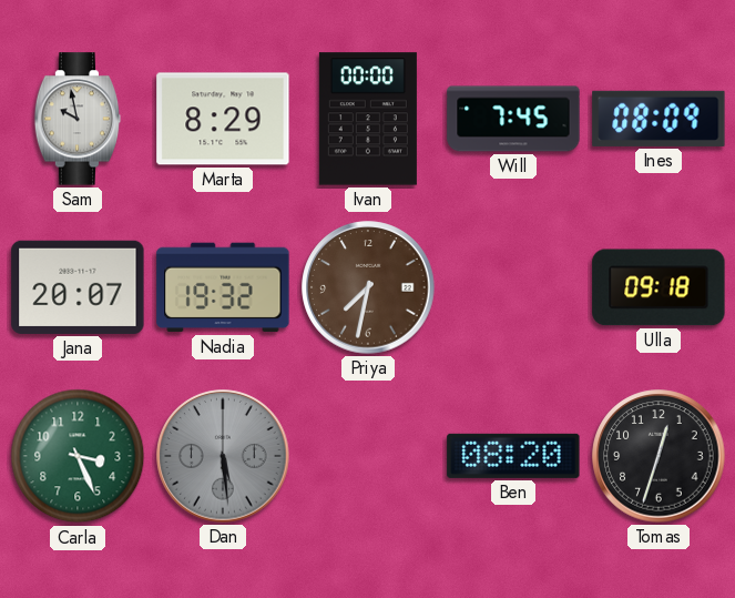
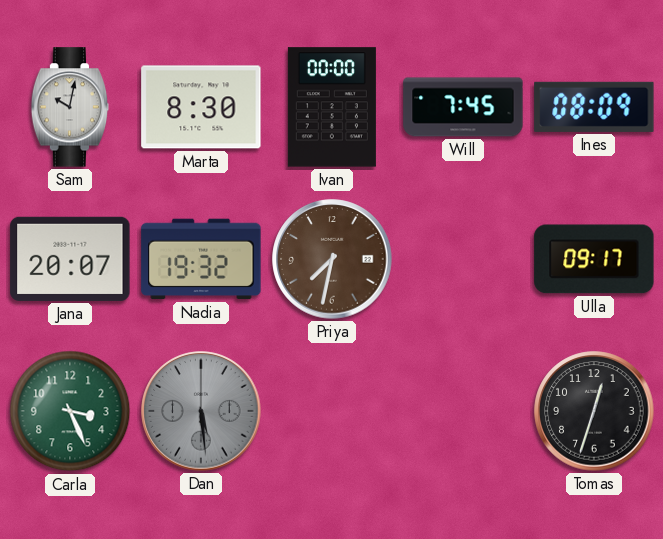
Sam: 9:58 -> 10:02
Marta: 8:29 -> 8:30
Ulla: 09:18 -> 09:17
Ben: 08:20 -> none
